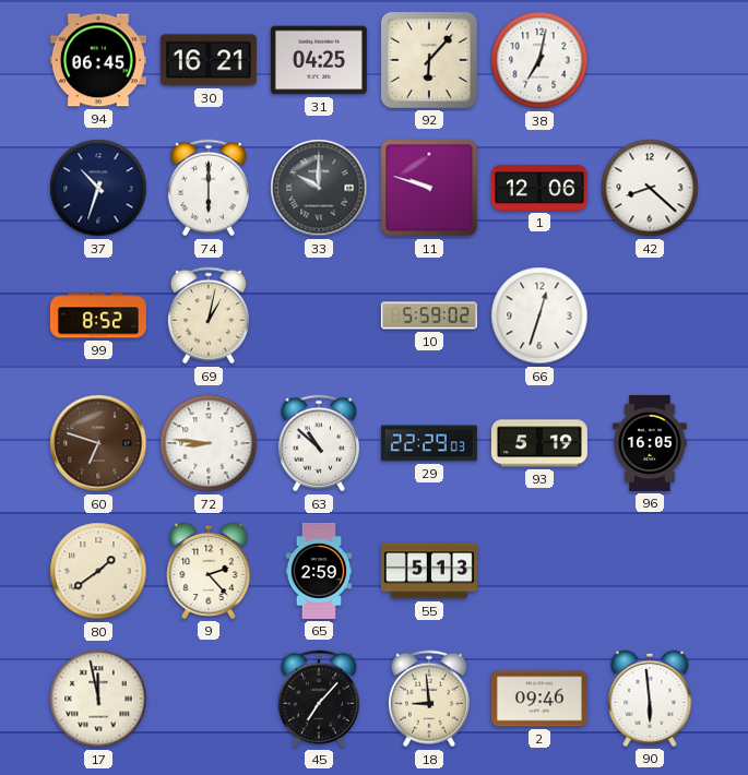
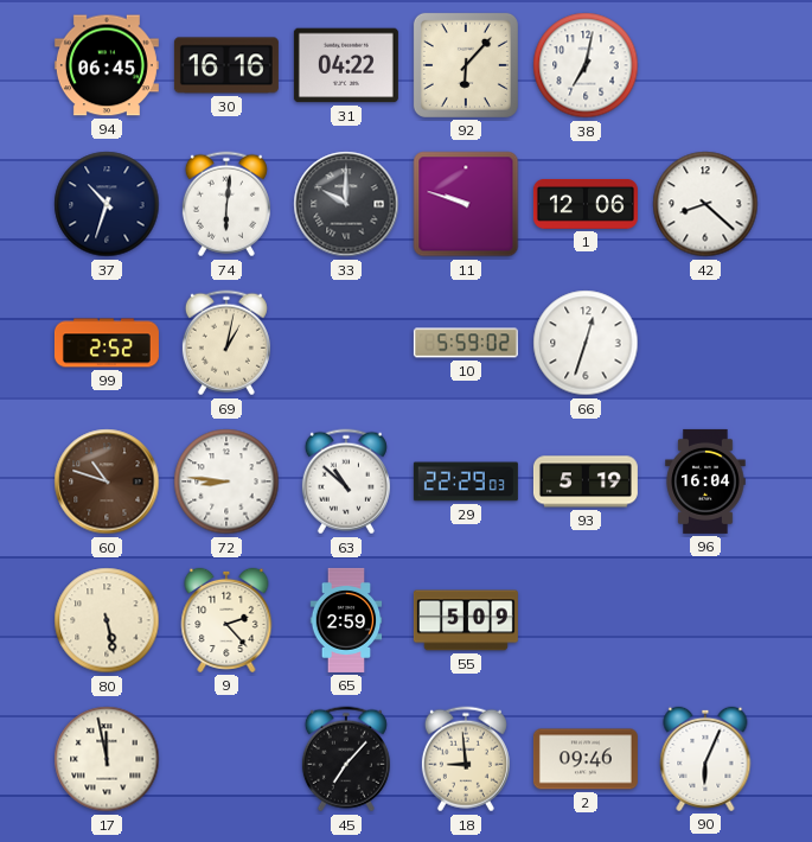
30: 16:21 -> 16:16
31: 04:25 -> 04:22
74: 6:00 -> 6:01
99: 8:52 -> 2:52
60: 6:48 -> 10:48
96: 16:05 -> 16:04
80: 1:39 -> 5:28
55: 5:13 -> 5:09
90: 5:59 -> 6:04
